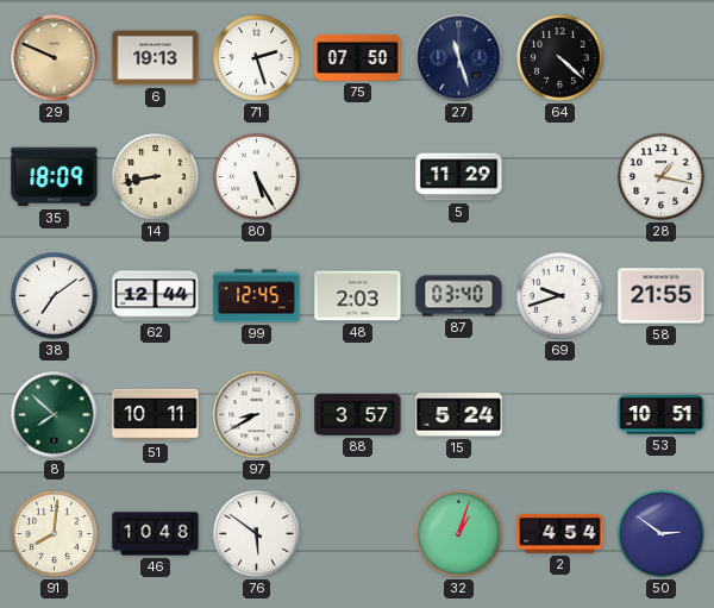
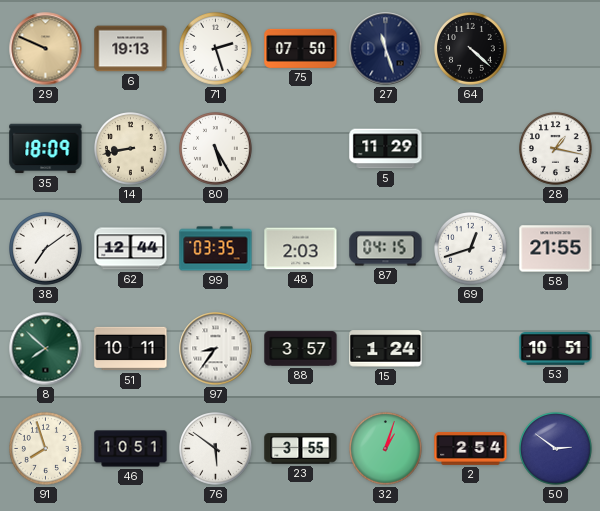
99: 12:45 -> 03:35
87: 03:40 -> 04:15
69: 9:42 -> 12:42
97: 8:40 -> 8:36
15: 5:24 -> 1:24
91: 8:01 -> 7:57
46: 10:48 -> 10:51
23: none -> 3:55
2: 4:54 -> 2:54
